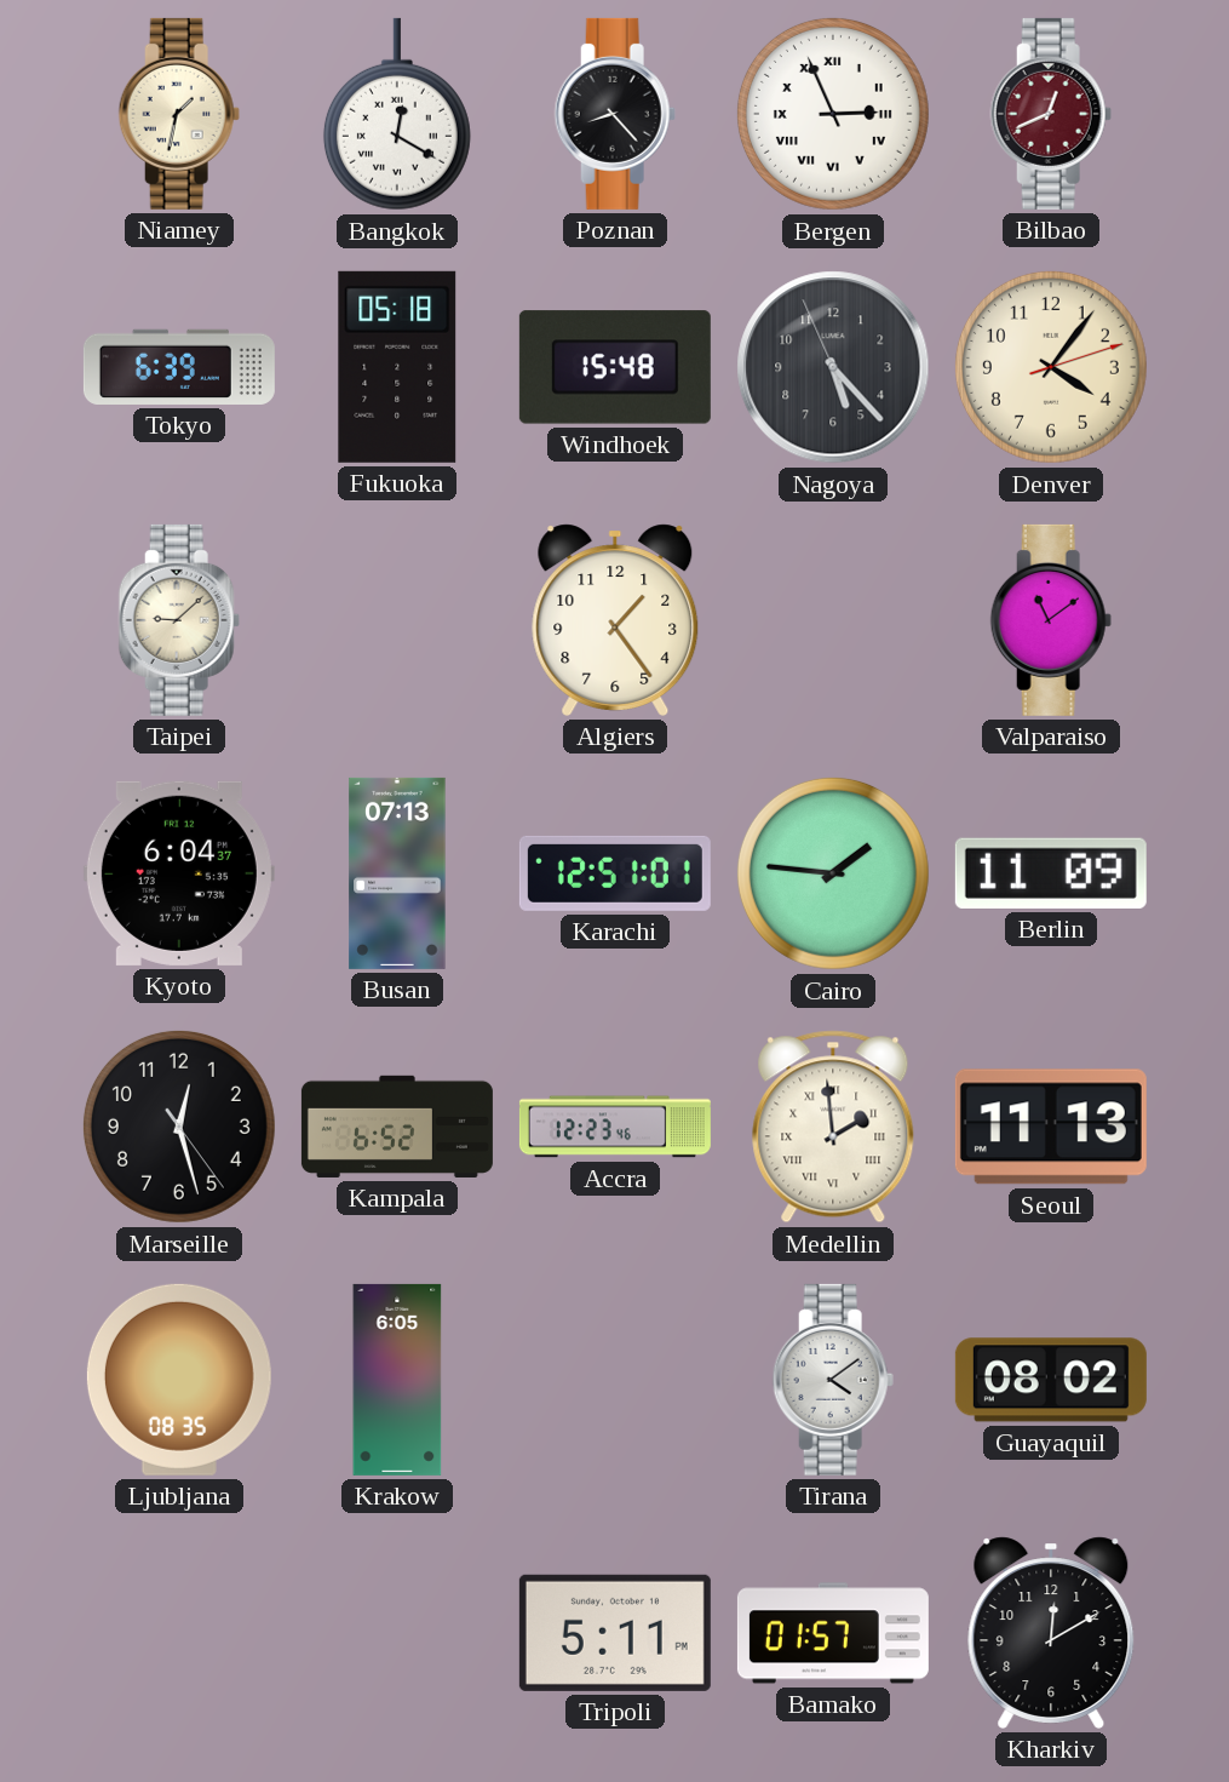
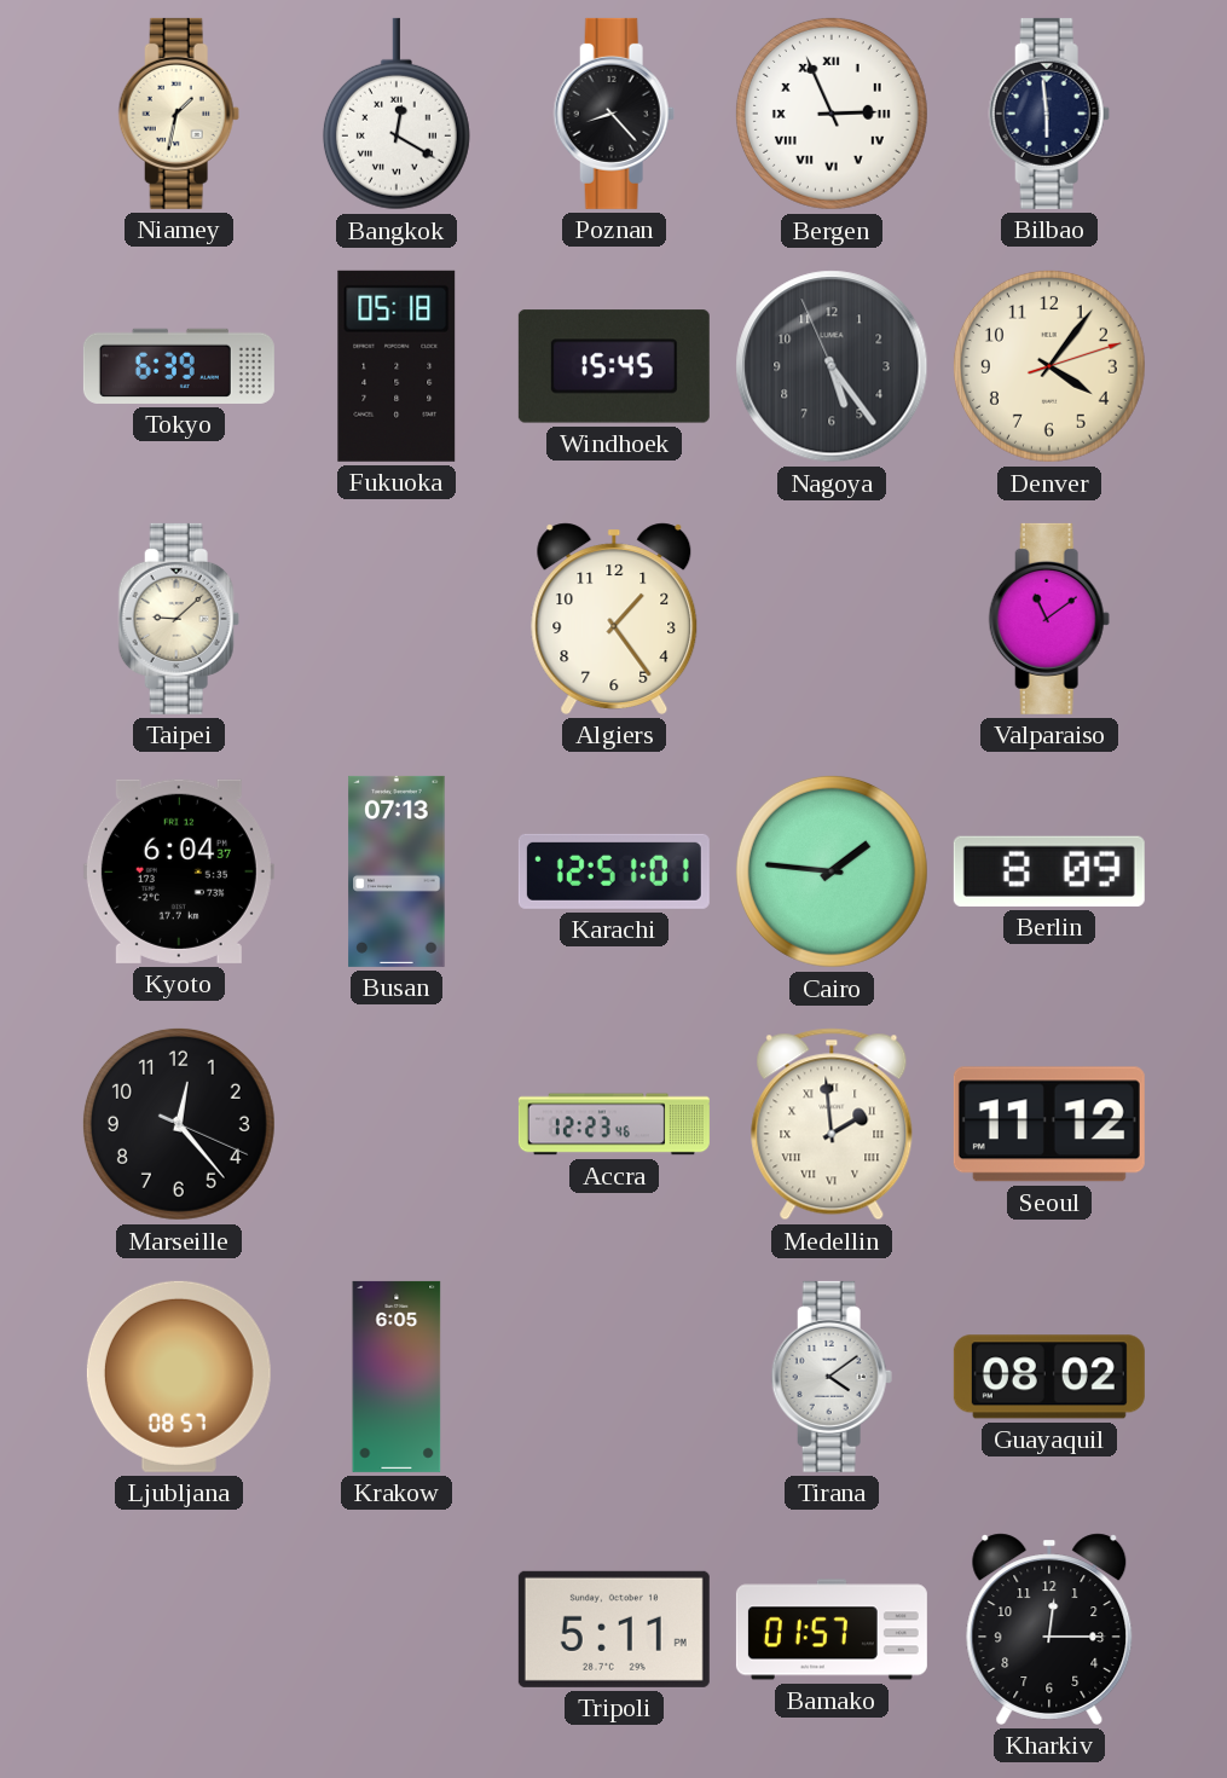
Bilbao: 12:41 -> 5:59
Bilbao dial: burgundy -> navy
Windhoek: 15:48 -> 15:45
Nagoya: 5:22 -> 5:23
Berlin: 11:09 -> 8:09
Marseille: 12:27 -> 12:23
Kampala: 6:52 -> none
Seoul: 11:13 -> 11:12
Ljubljana: 08:35 -> 08:57
Kharkiv: 12:10 -> 12:15
